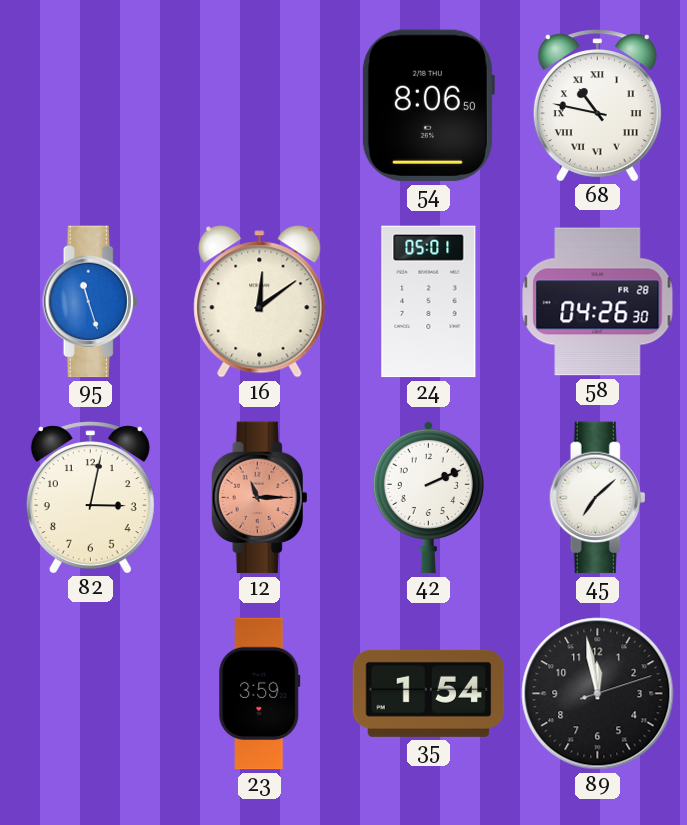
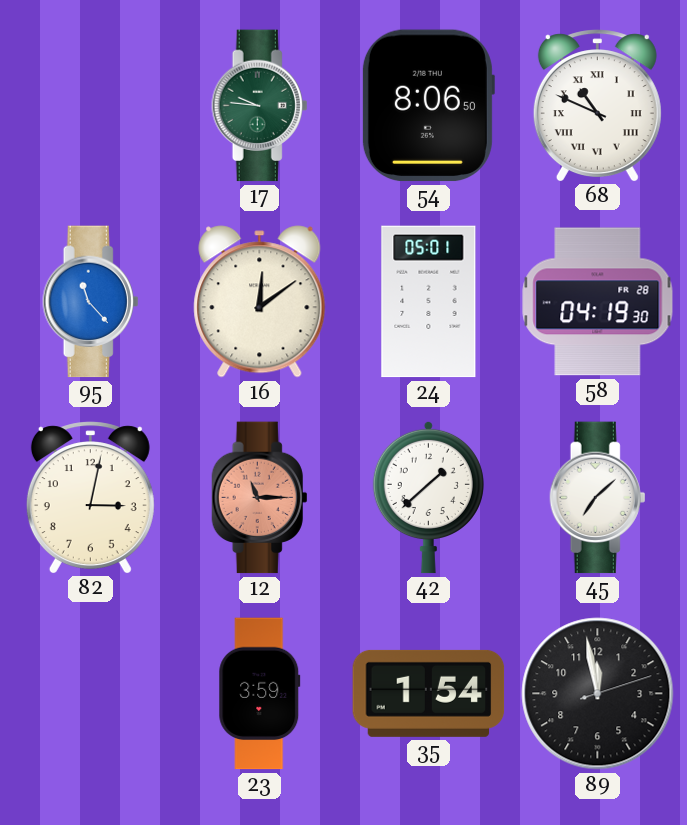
17: none -> 9:46
68: 10:47 -> 10:49
95: 11:27 -> 11:23
58: 04:26 -> 04:19
42: 2:11 -> 1:38
